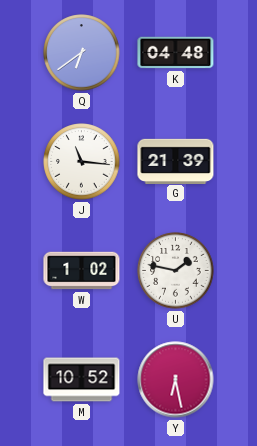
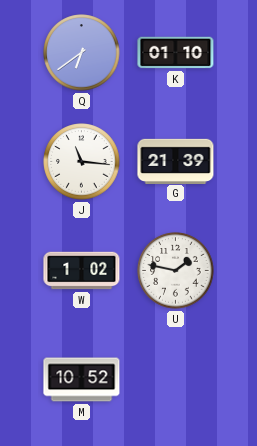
K: 04:48 -> 01:10
Y: 6:28 -> none
